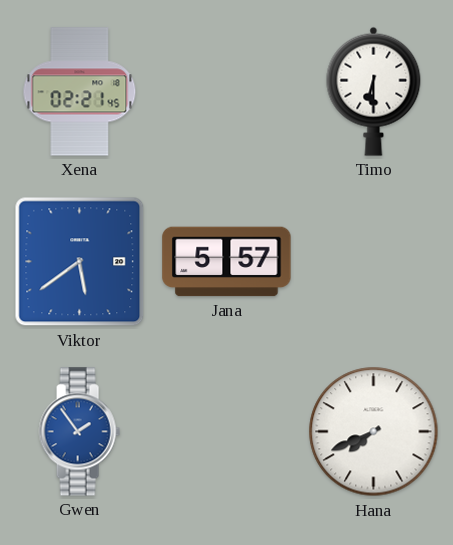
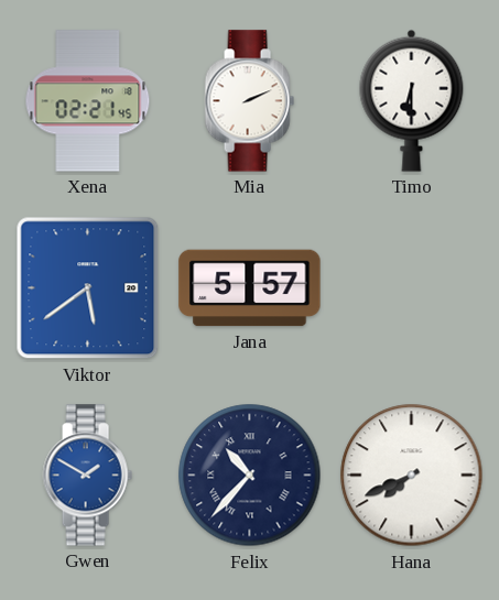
Mia: none -> 2:11
Gwen: 1:54 -> 1:50
Felix: none -> 10:37
